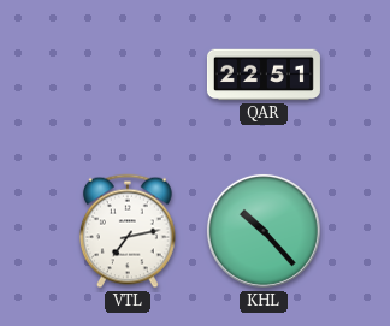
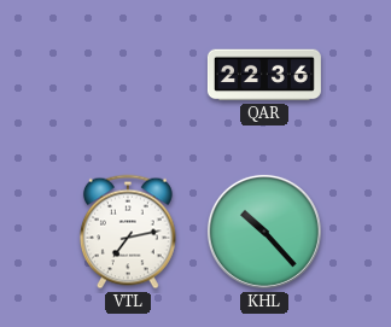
QAR: 22:51 -> 22:36
